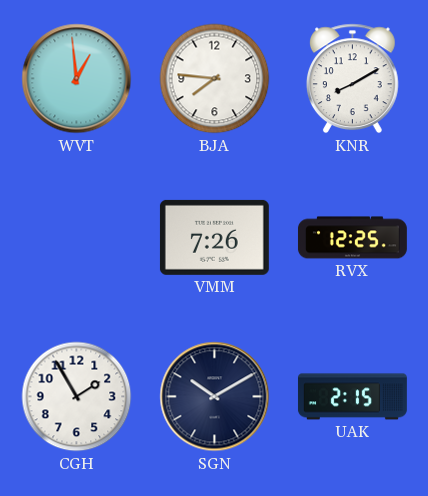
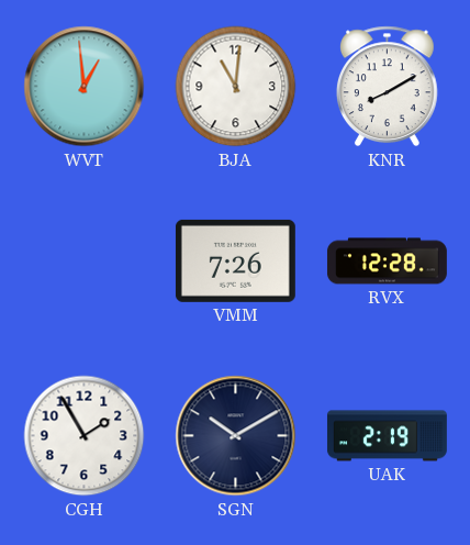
BJA: 7:46 -> 11:01
RVX: 12:25 -> 12:28
UAK: 2:15 -> 2:19
